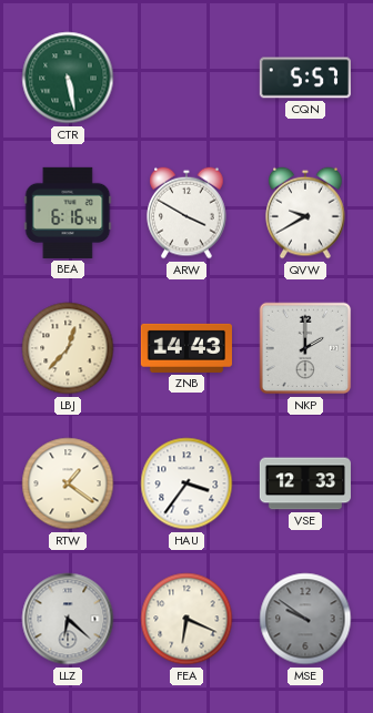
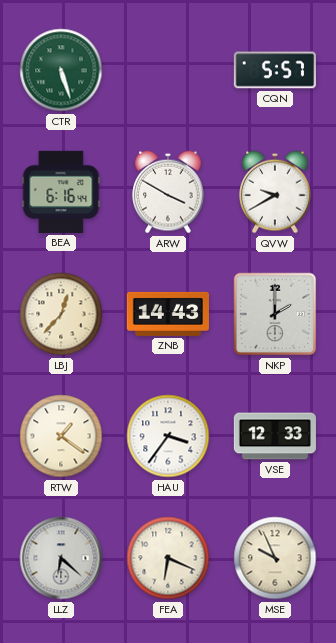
CTR: 5:28 -> 5:27
MSE: 9:51 -> 9:56
MSE dial: grey -> cream
